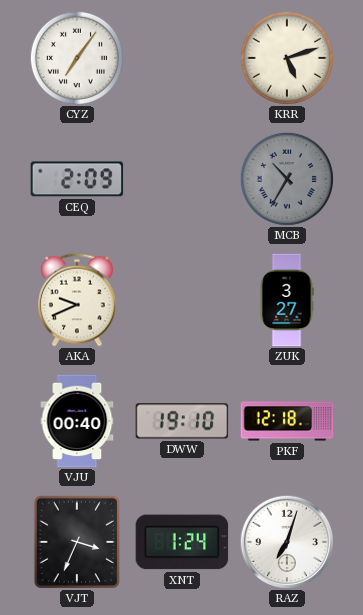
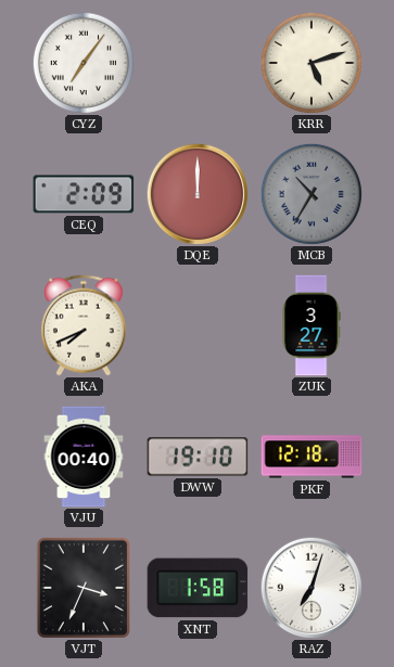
DQE: none -> 12:00
AKA: 9:41 -> 7:41
XNT: 1:24 -> 1:58
